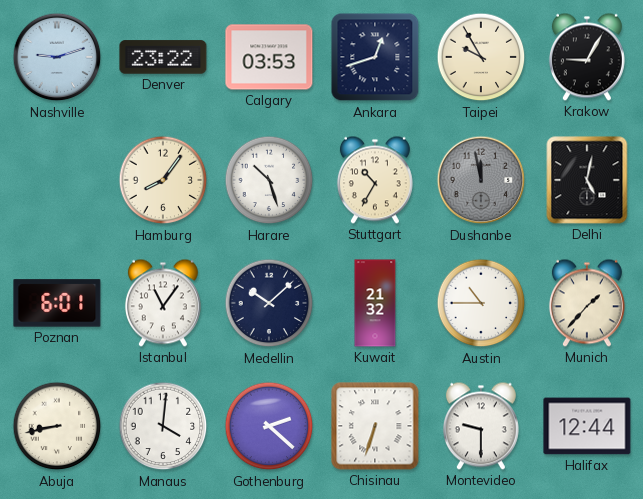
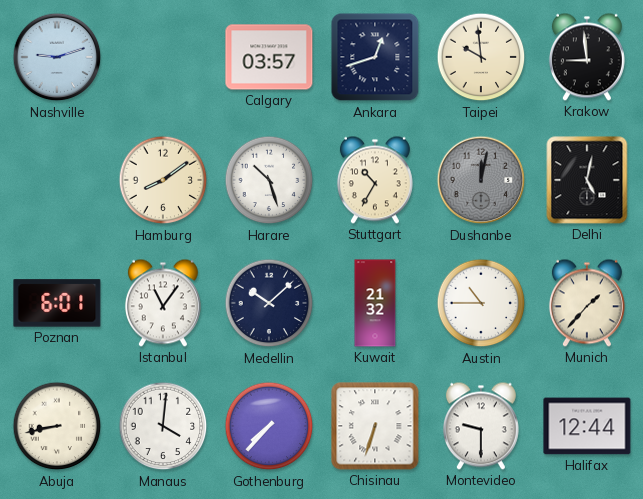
Denver: 23:22 -> none
Calgary: 03:53 -> 03:57
Taipei: 9:55 -> 9:59
Krakow: 9:05 -> 8:59
Hamburg: 8:06 -> 8:09
Dushanbe: 11:58 -> 12:02
Gothenburg: 2:22 -> 7:37
